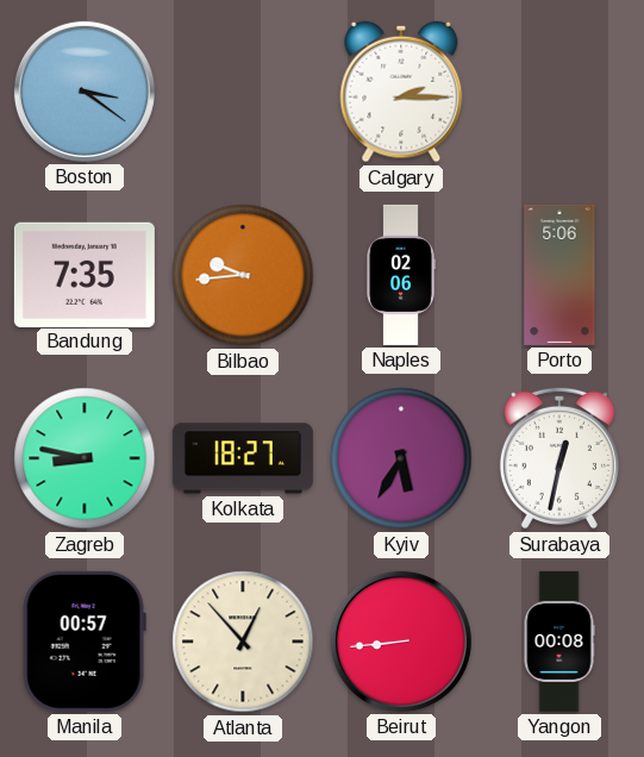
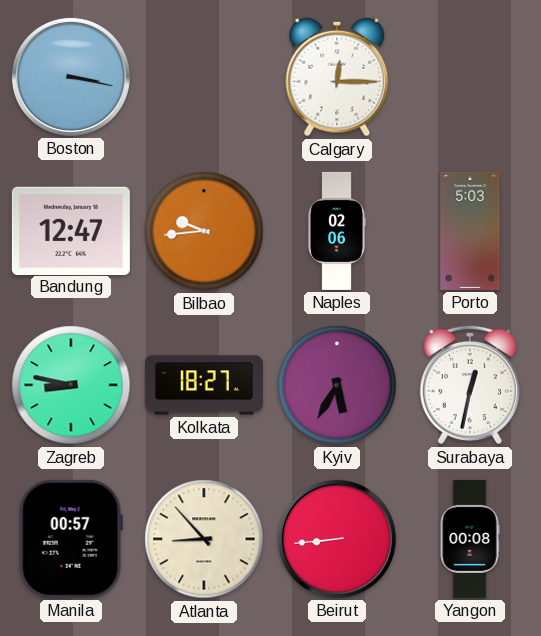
Boston: 3:21 -> 3:17
Calgary: 2:15 -> 12:15
Bandung: 7:35 -> 12:47
Porto: 5:06 -> 5:03
Atlanta: 12:53 -> 8:53
